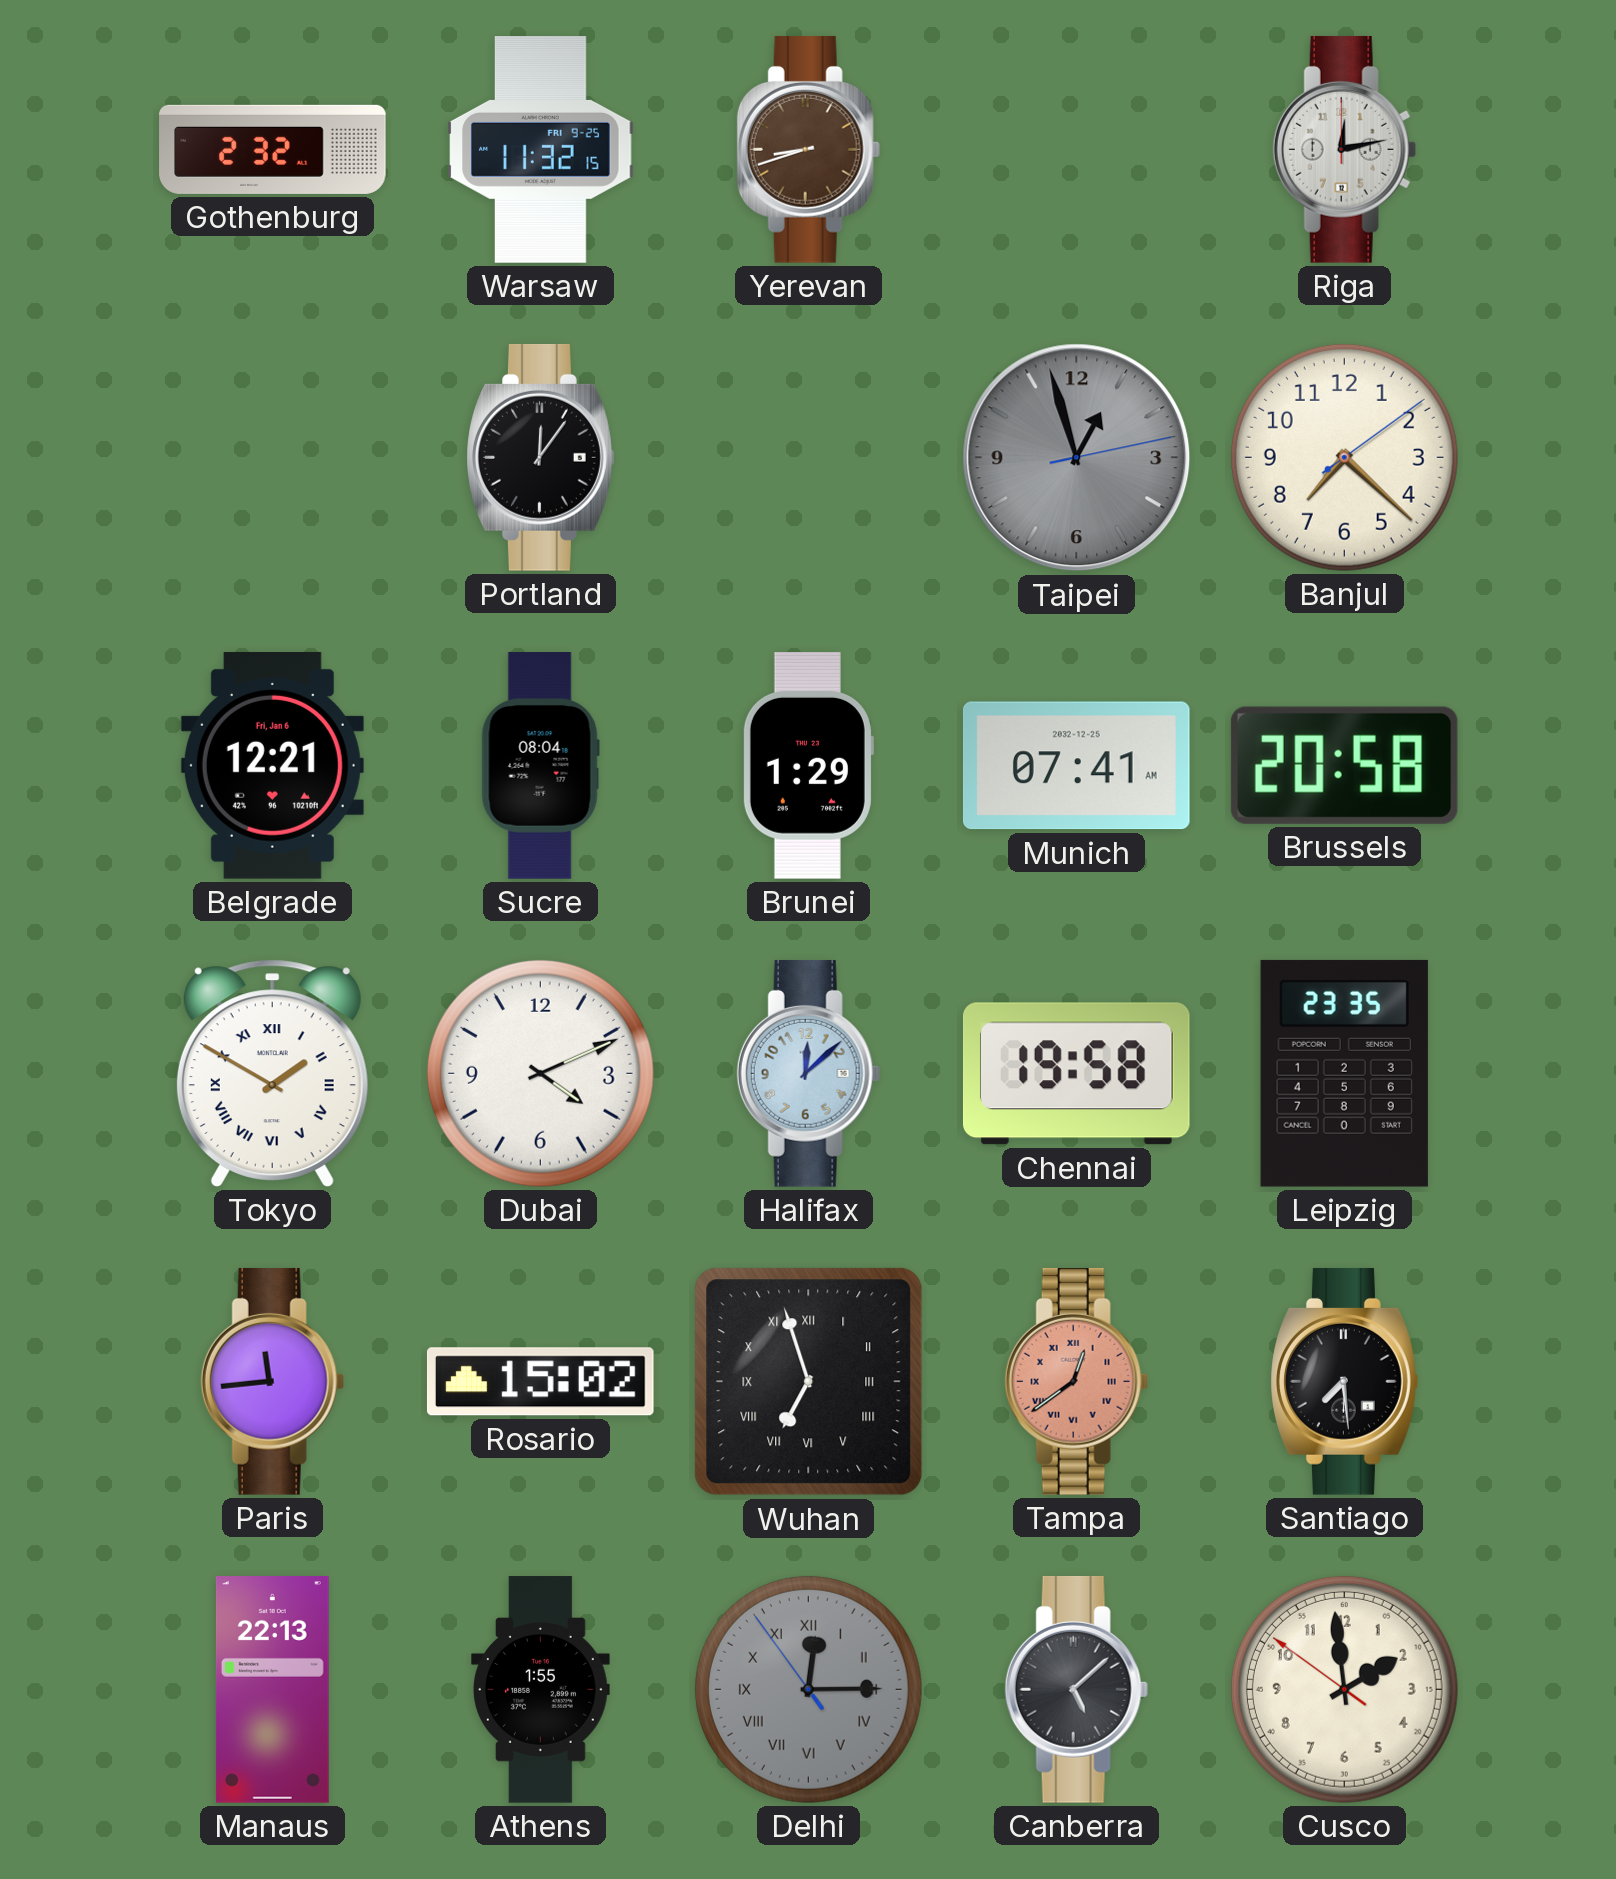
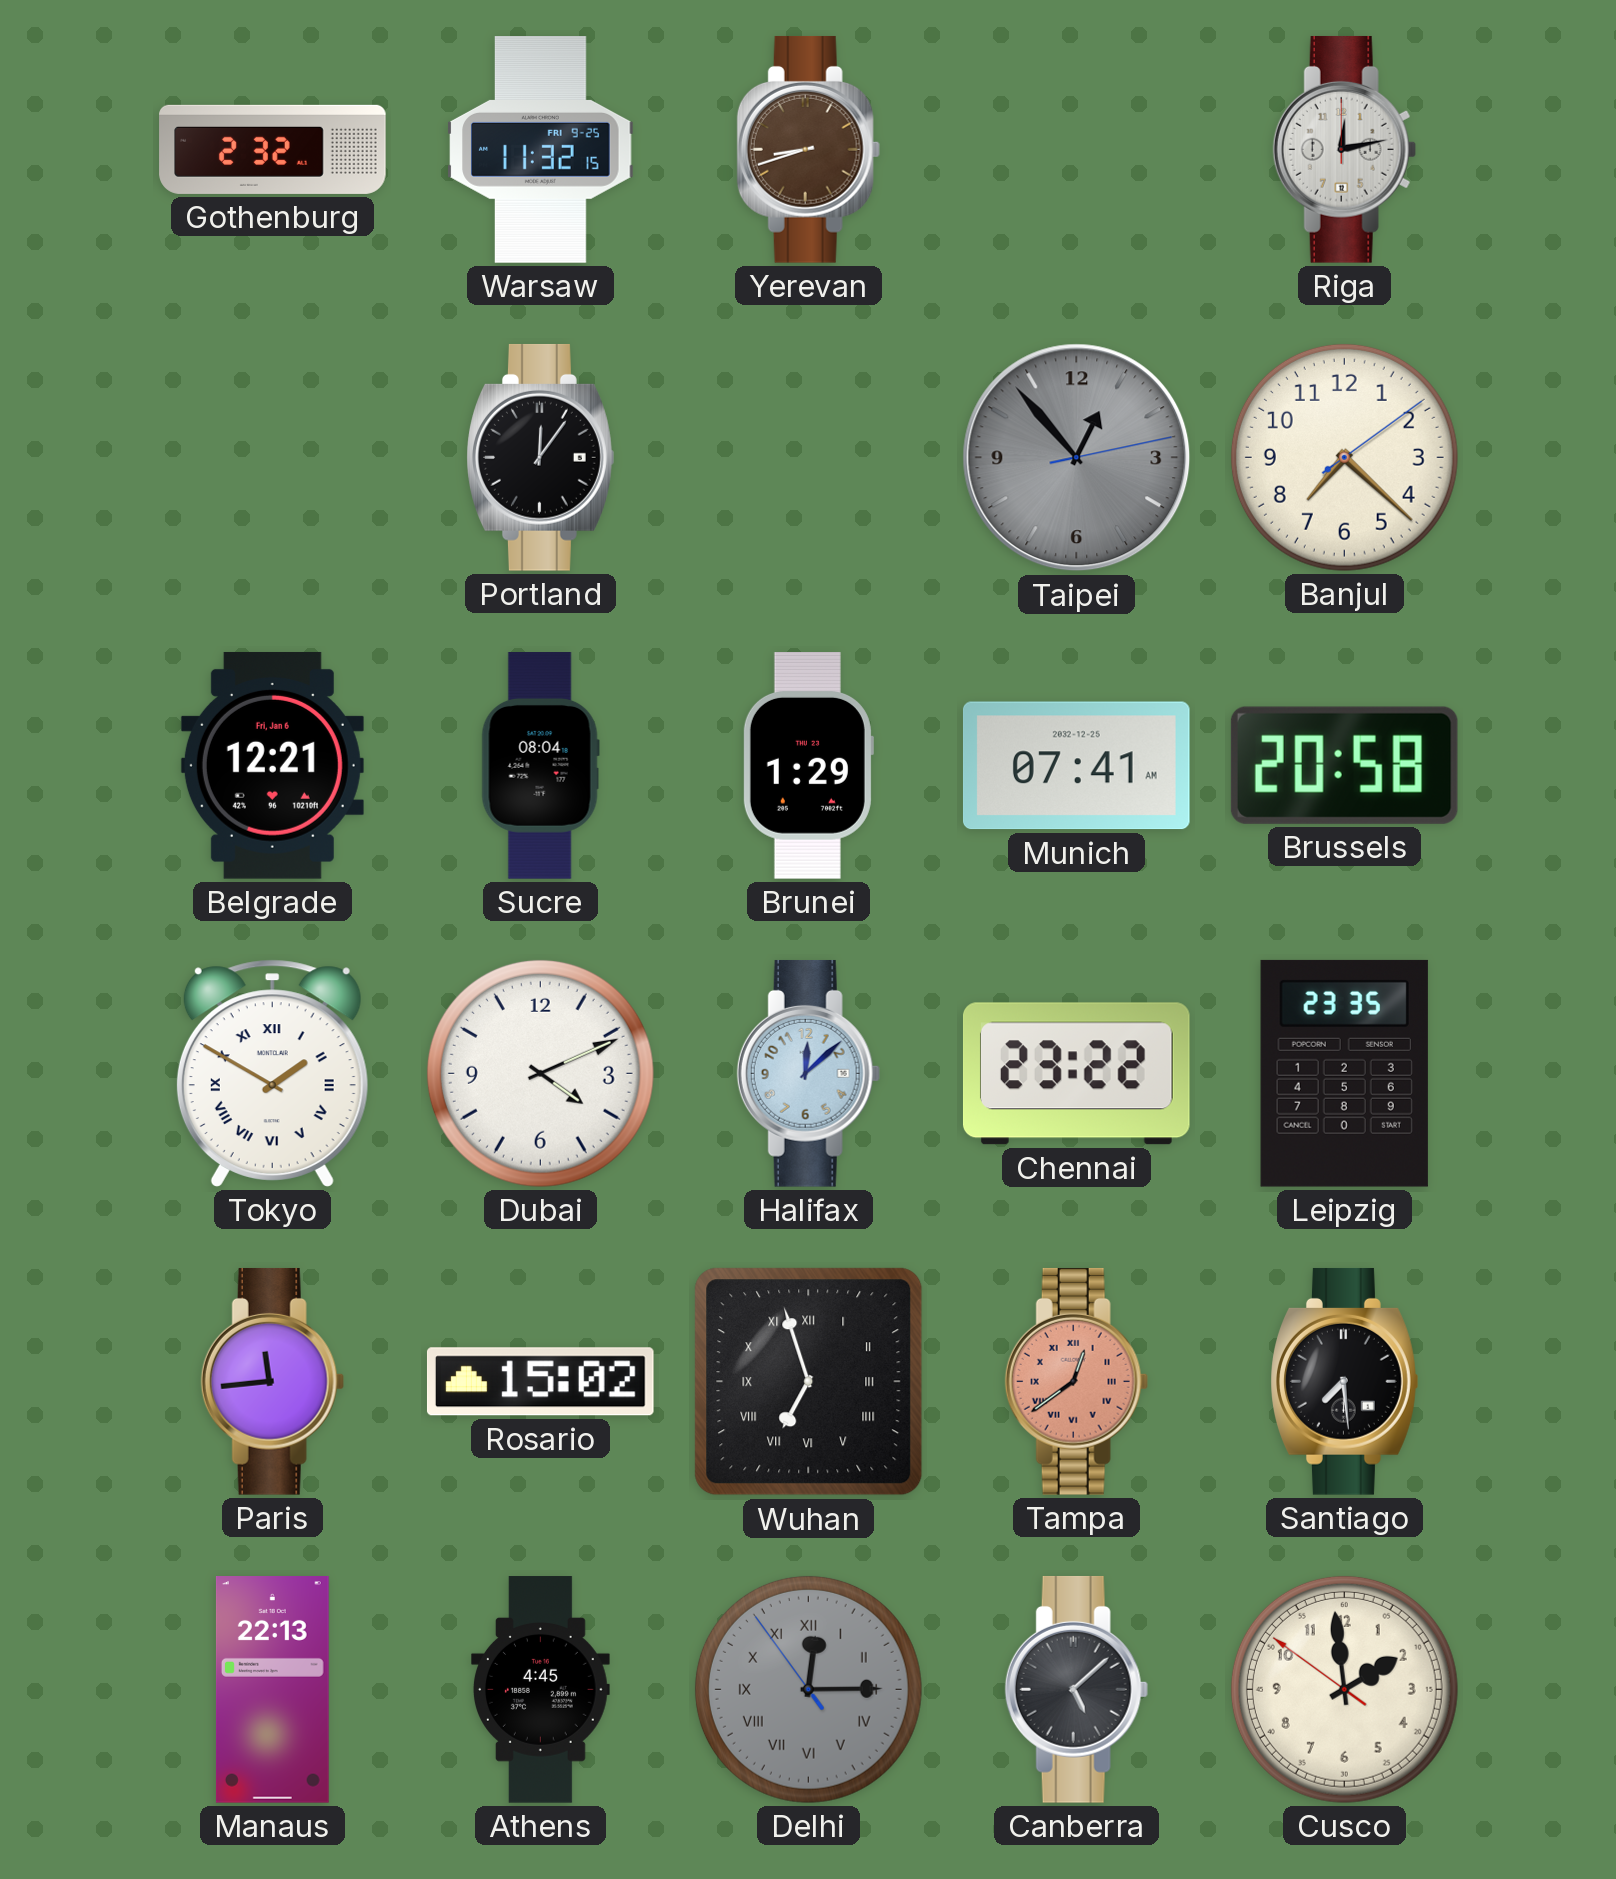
Taipei: 12:57 -> 12:53
Chennai: 19:58 -> 23:22
Athens: 1:55 -> 4:45
